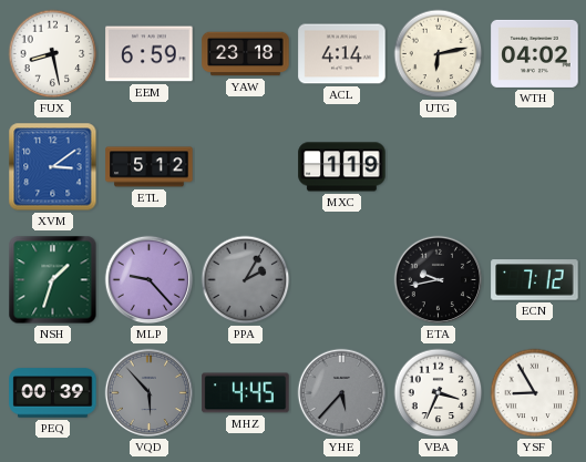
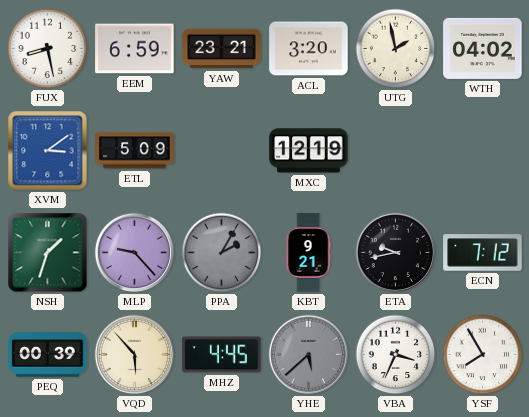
YAW: 23:18 -> 23:21
ACL: 4:14 -> 3:20
UTG: 6:13 -> 1:58
ETL: 5:12 -> 5:09
MXC: 1:19 -> 12:19
KBT: none -> 9:21
VQD dial: grey -> cream
YHE: 5:37 -> 5:38
YSF: 8:55 -> 7:55
